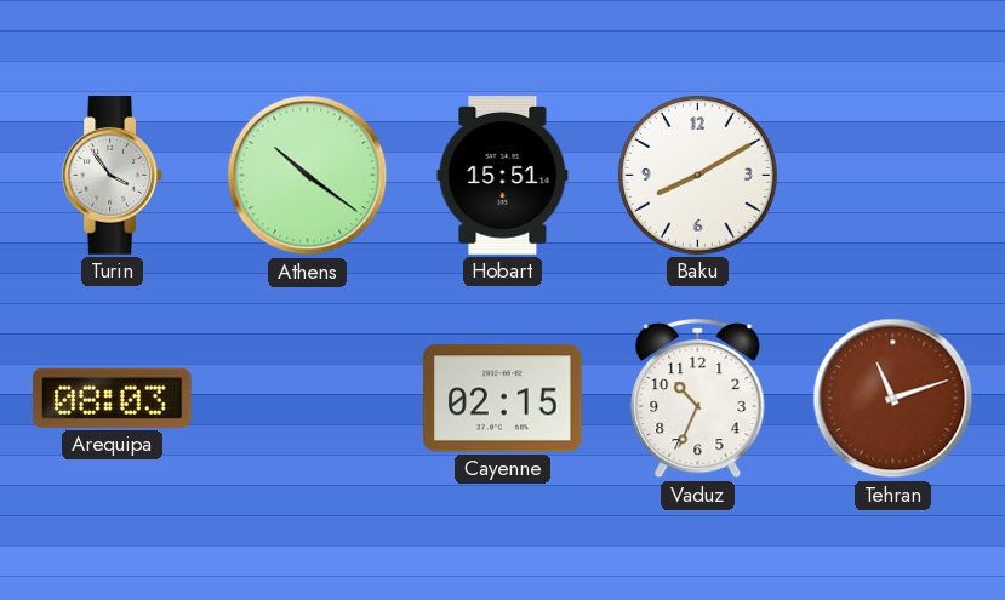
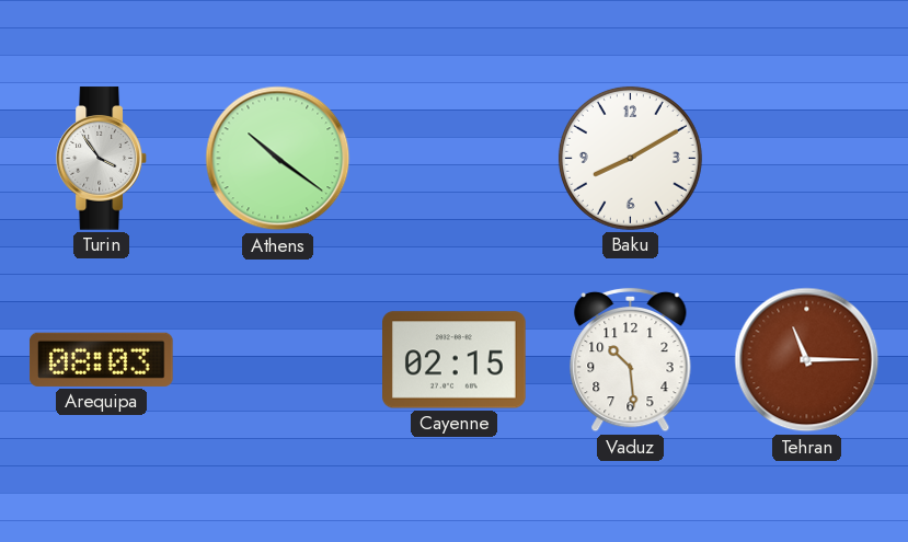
Hobart: 15:51 -> none
Vaduz: 10:34 -> 10:29
Tehran: 11:12 -> 11:15
